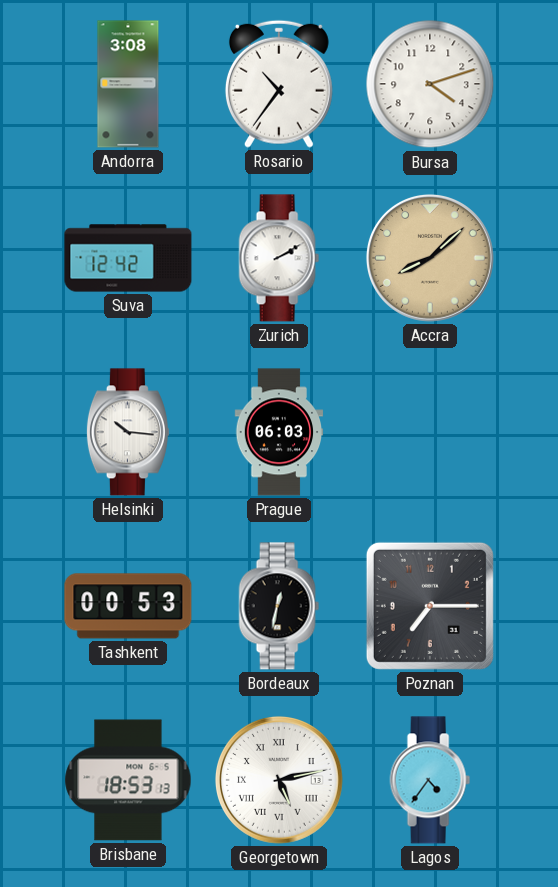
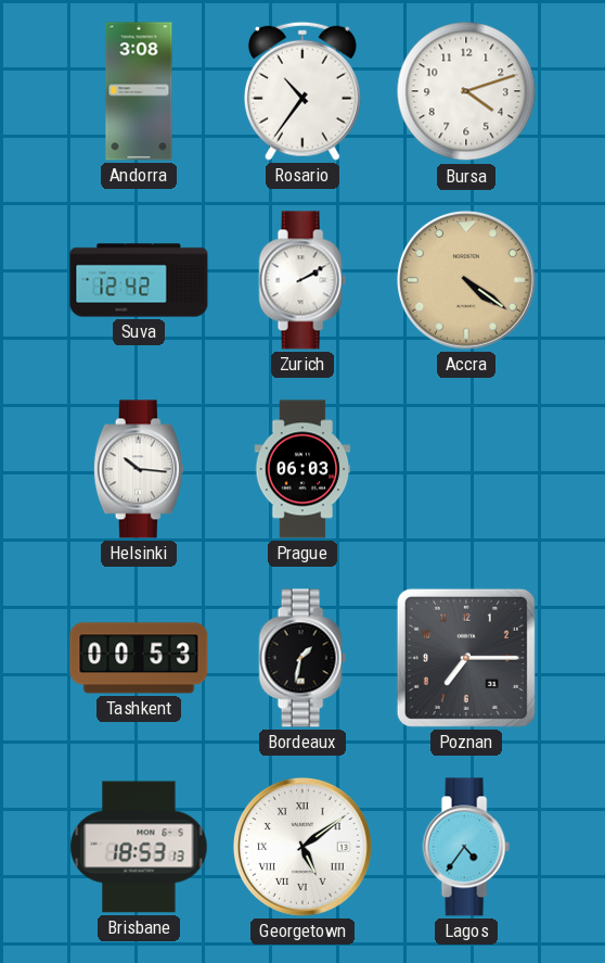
Accra: 8:08 -> 4:21
Bordeaux: 12:32 -> 1:32
Georgetown: 5:13 -> 5:09
